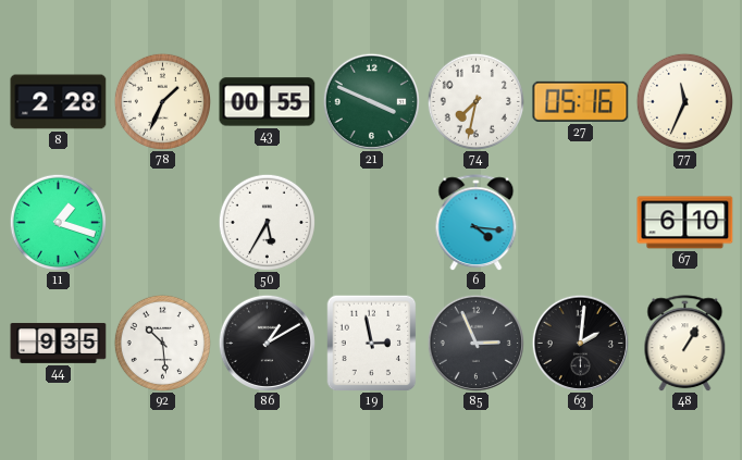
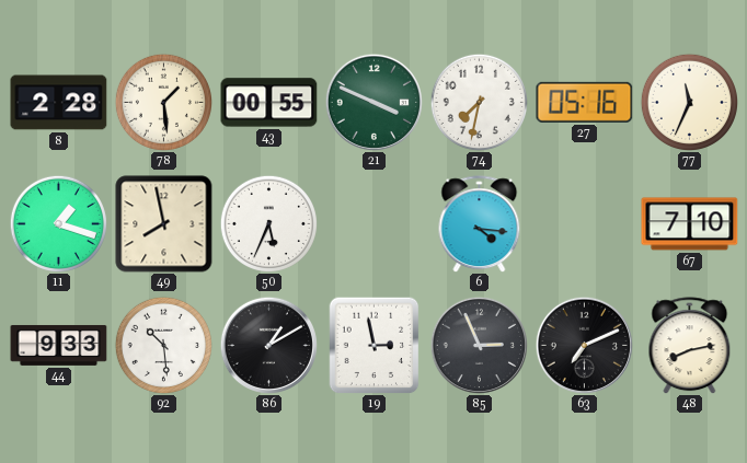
78: 1:34 -> 1:29
49: none -> 7:58
50: 5:35 -> 5:34
67: 6:10 -> 7:10
44: 9:35 -> 9:33
63: 2:01 -> 7:11
48: 1:05 -> 8:13
